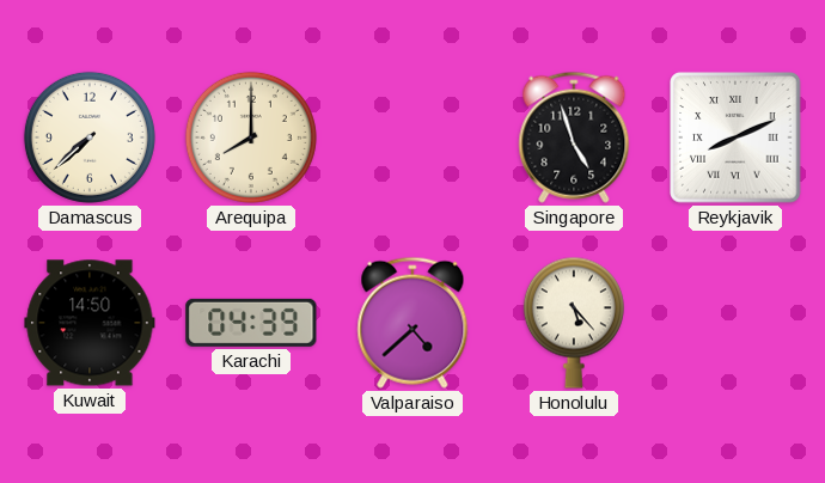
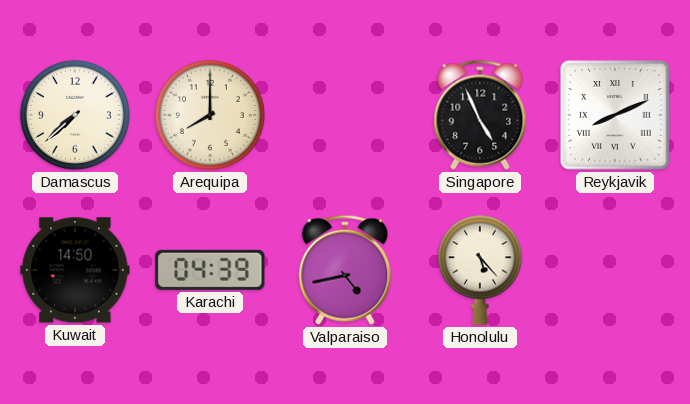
Singapore: 4:57 -> 4:56
Valparaiso: 4:38 -> 4:43
